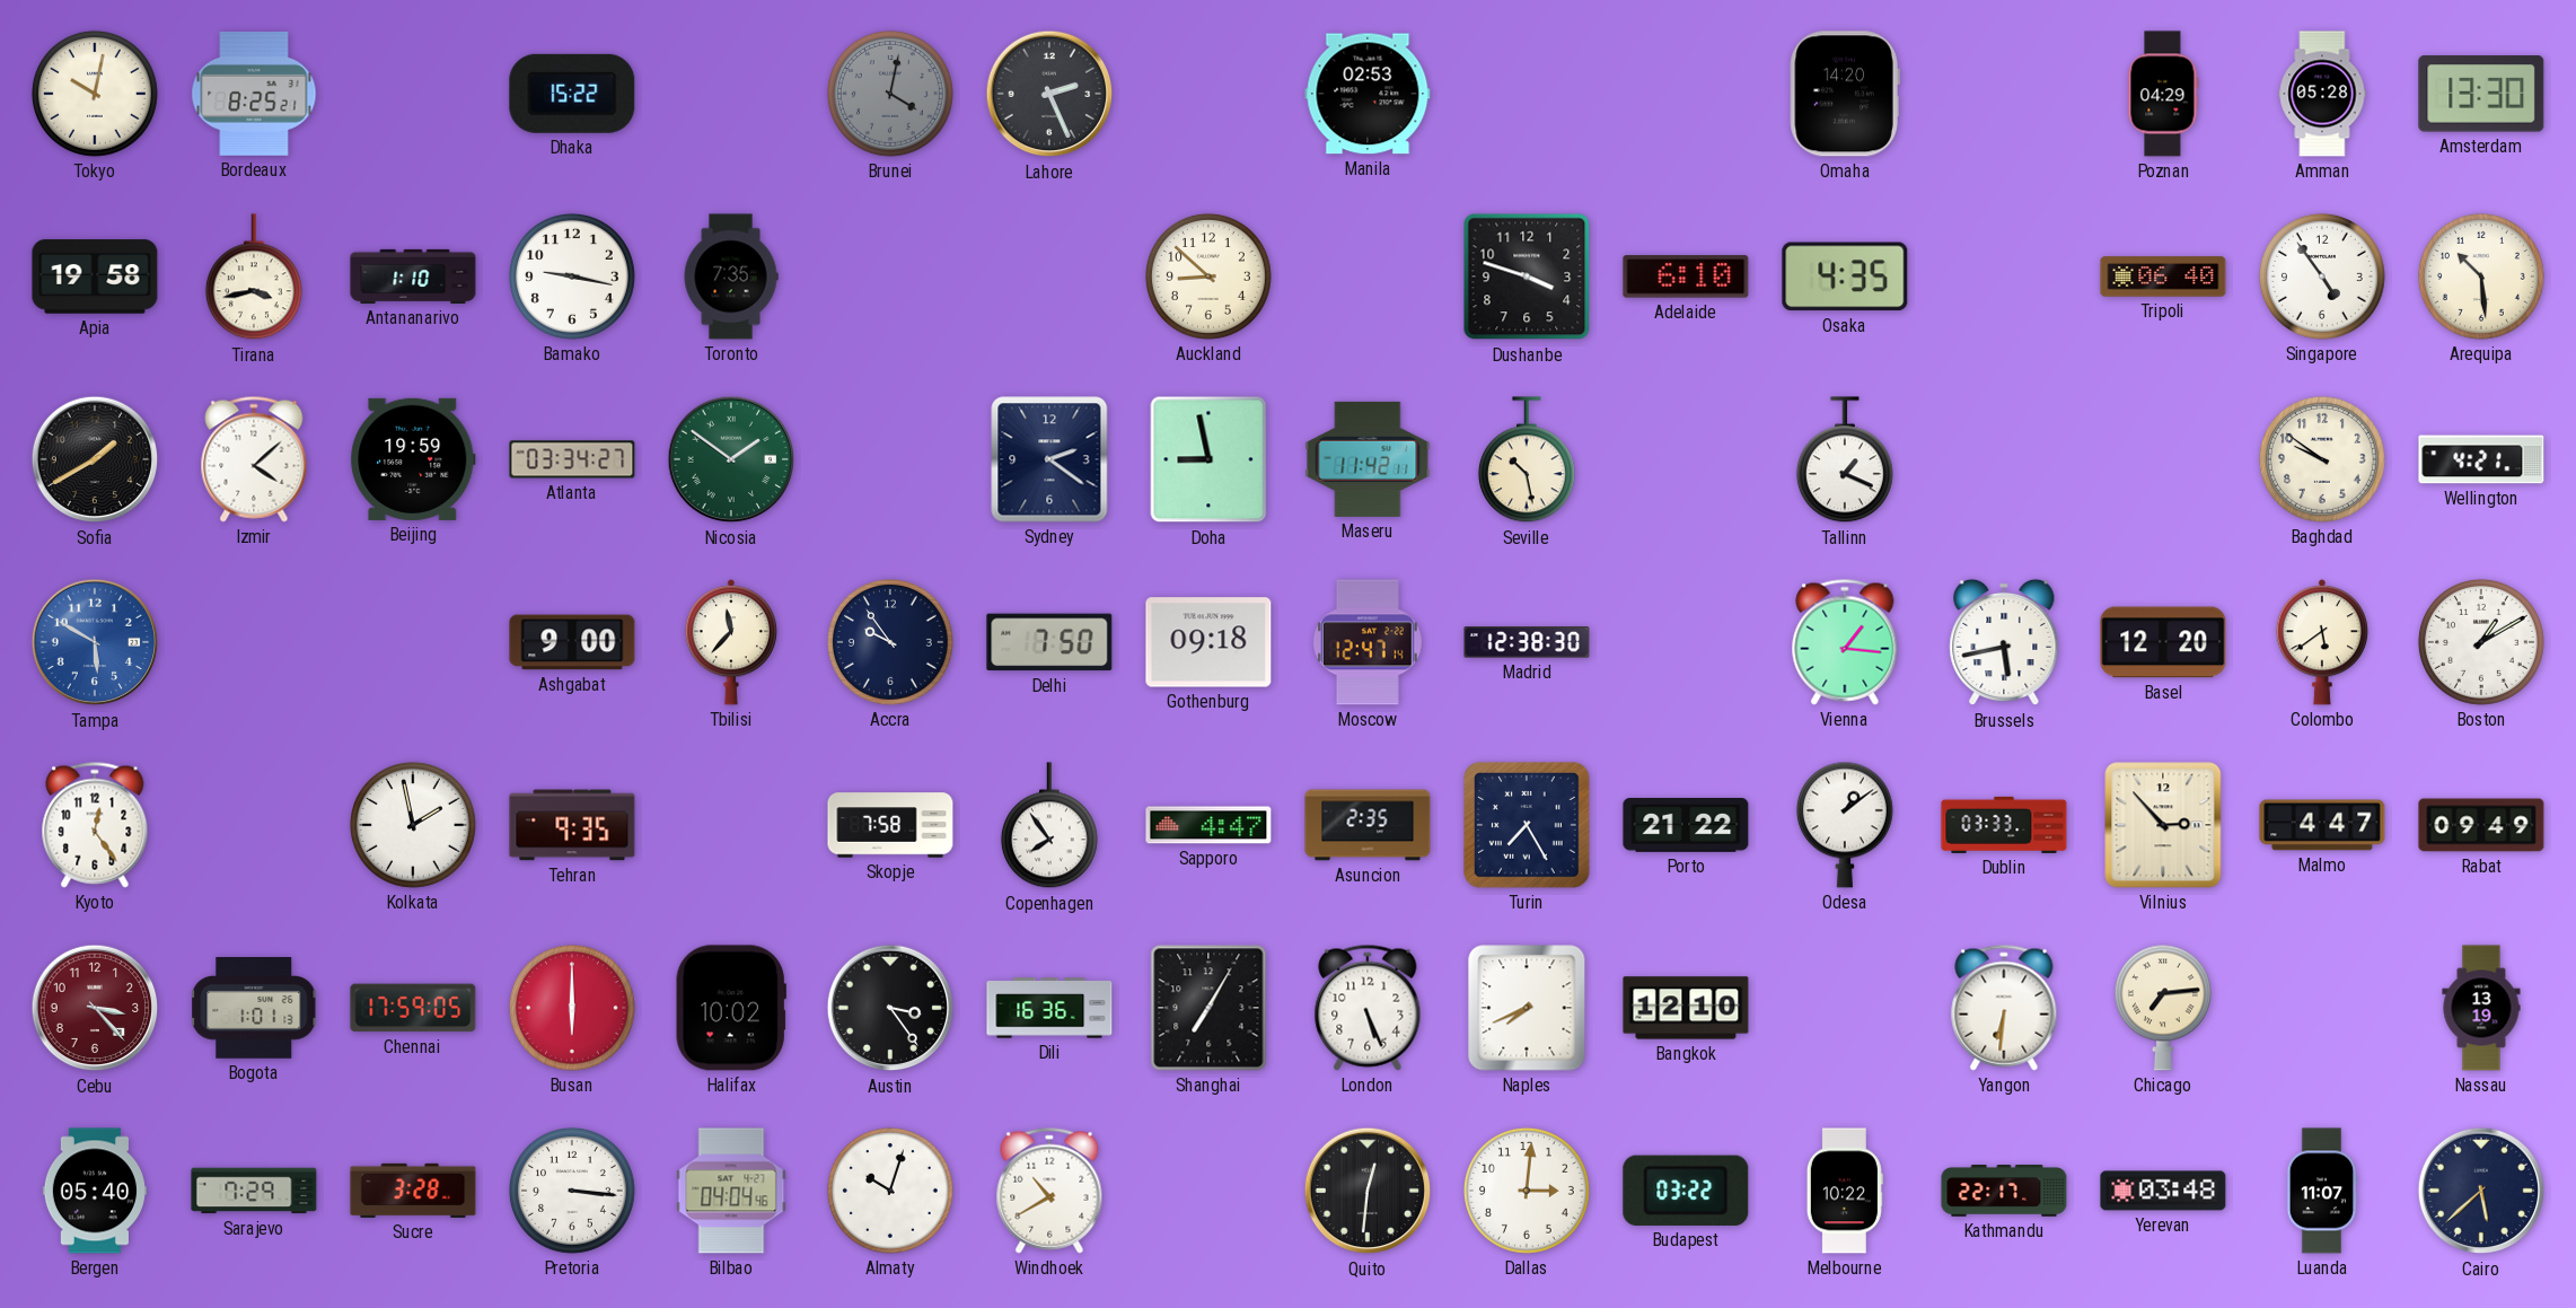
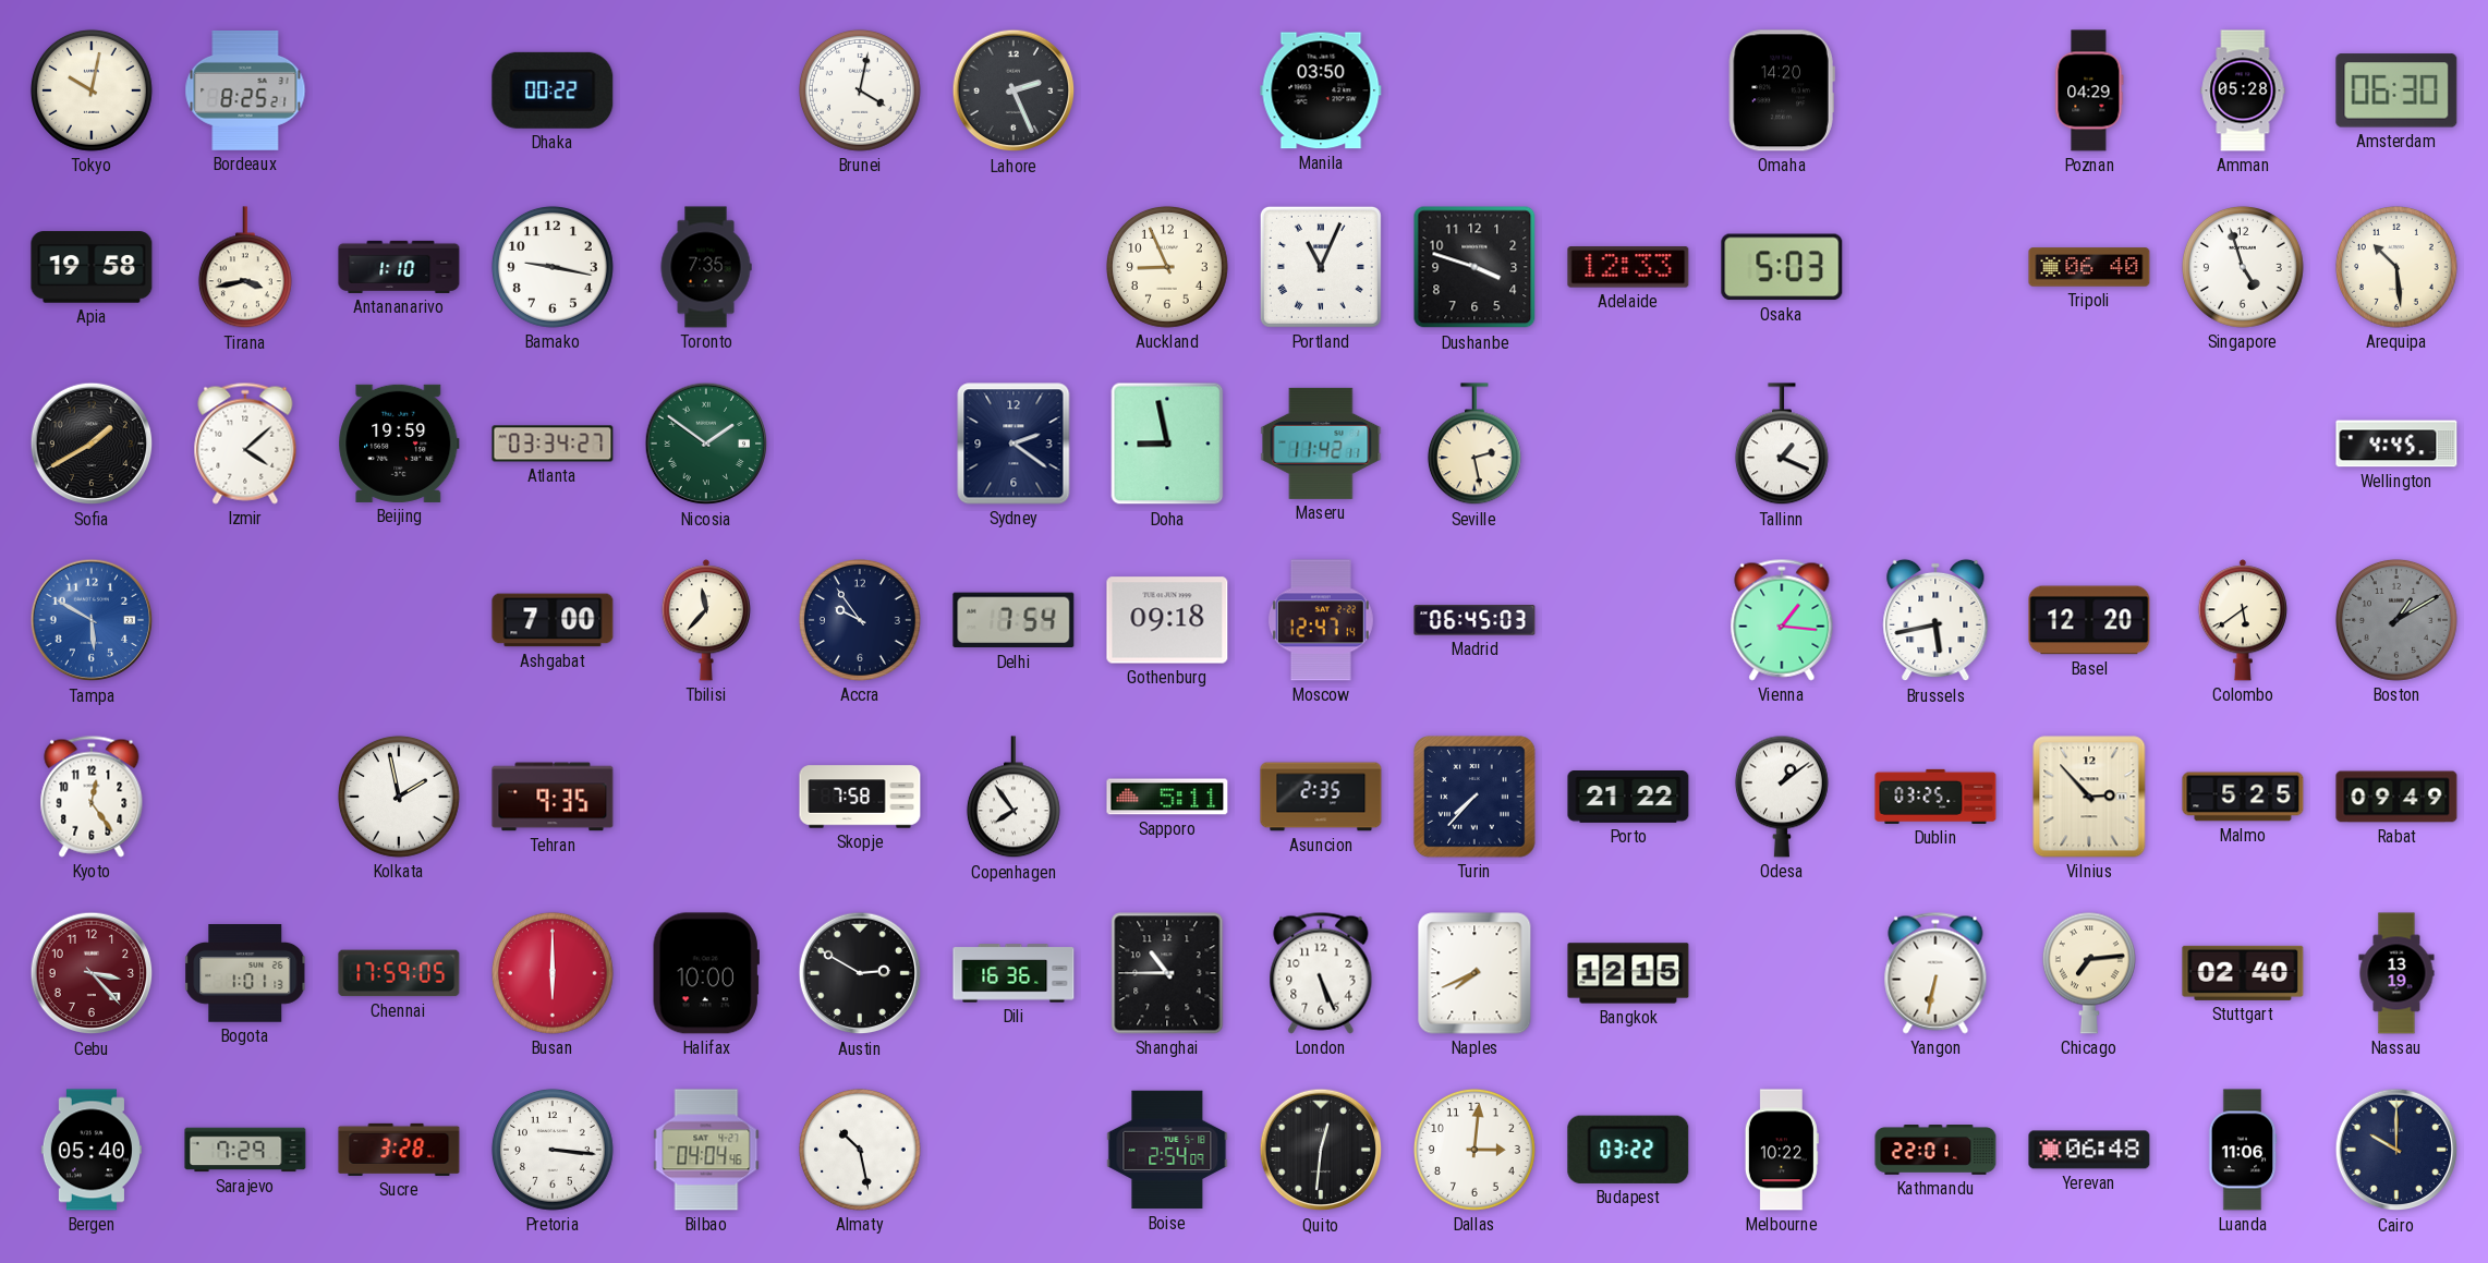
Dhaka: 15:22 -> 00:22
Brunei dial: grey -> white
Manila: 02:53 -> 03:50
Amsterdam: 13:30 -> 06:30
Auckland: 8:52 -> 8:56
Portland: none -> 11:04
Adelaide: 6:10 -> 12:33
Osaka: 4:35 -> 5:03
Singapore: 4:54 -> 4:57
Seville: 10:28 -> 2:28
Baghdad: 9:51 -> none
Wellington: 4:21 -> 4:45
Ashgabat: 9:00 -> 7:00
Delhi: 7:50 -> 7:54
Madrid: 12:38 -> 06:45
Boston dial: white -> grey
Sapporo: 4:47 -> 5:11
Turin: 7:25 -> 7:37
Dublin: 03:33 -> 03:25
Malmo: 4:47 -> 5:25
Halifax: 10:02 -> 10:00
Austin: 3:24 -> 2:50
Shanghai: 7:05 -> 10:45
Bangkok: 12:10 -> 12:15
Yangon: 6:31 -> 6:32
Stuttgart: none -> 02:40
Almaty: 10:03 -> 10:28
Windhoek: 10:40 -> none
Boise: none -> 2:54
Kathmandu: 22:17 -> 22:01
Yerevan: 03:48 -> 06:48
Luanda: 11:07 -> 11:06
Cairo: 5:38 -> 10:00
